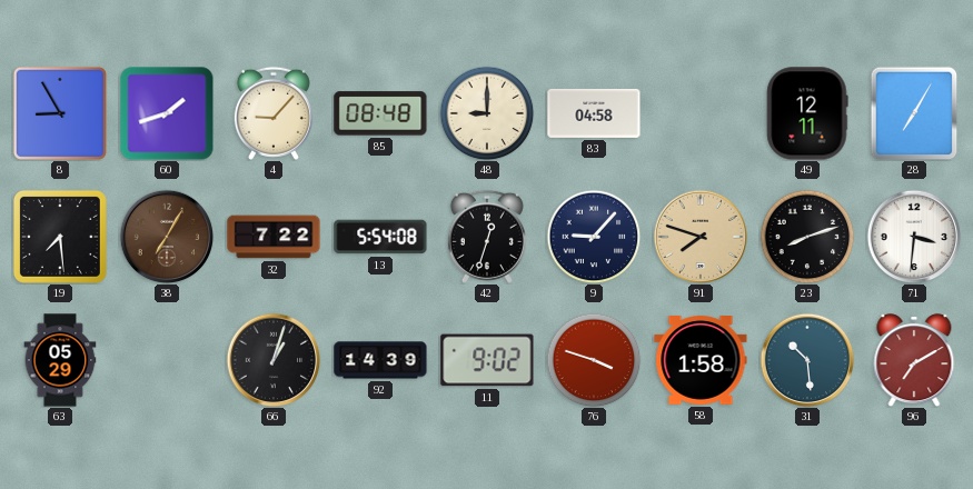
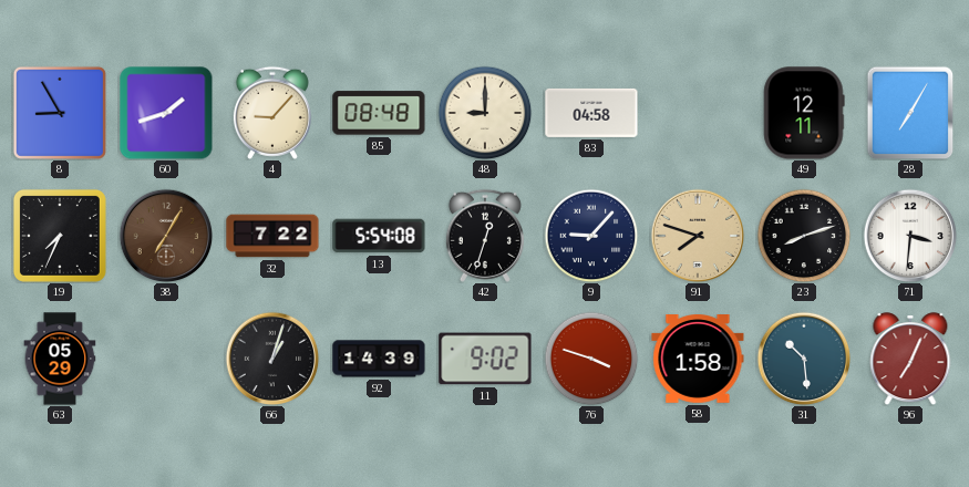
19: 7:29 -> 7:34
96: 7:10 -> 7:04
